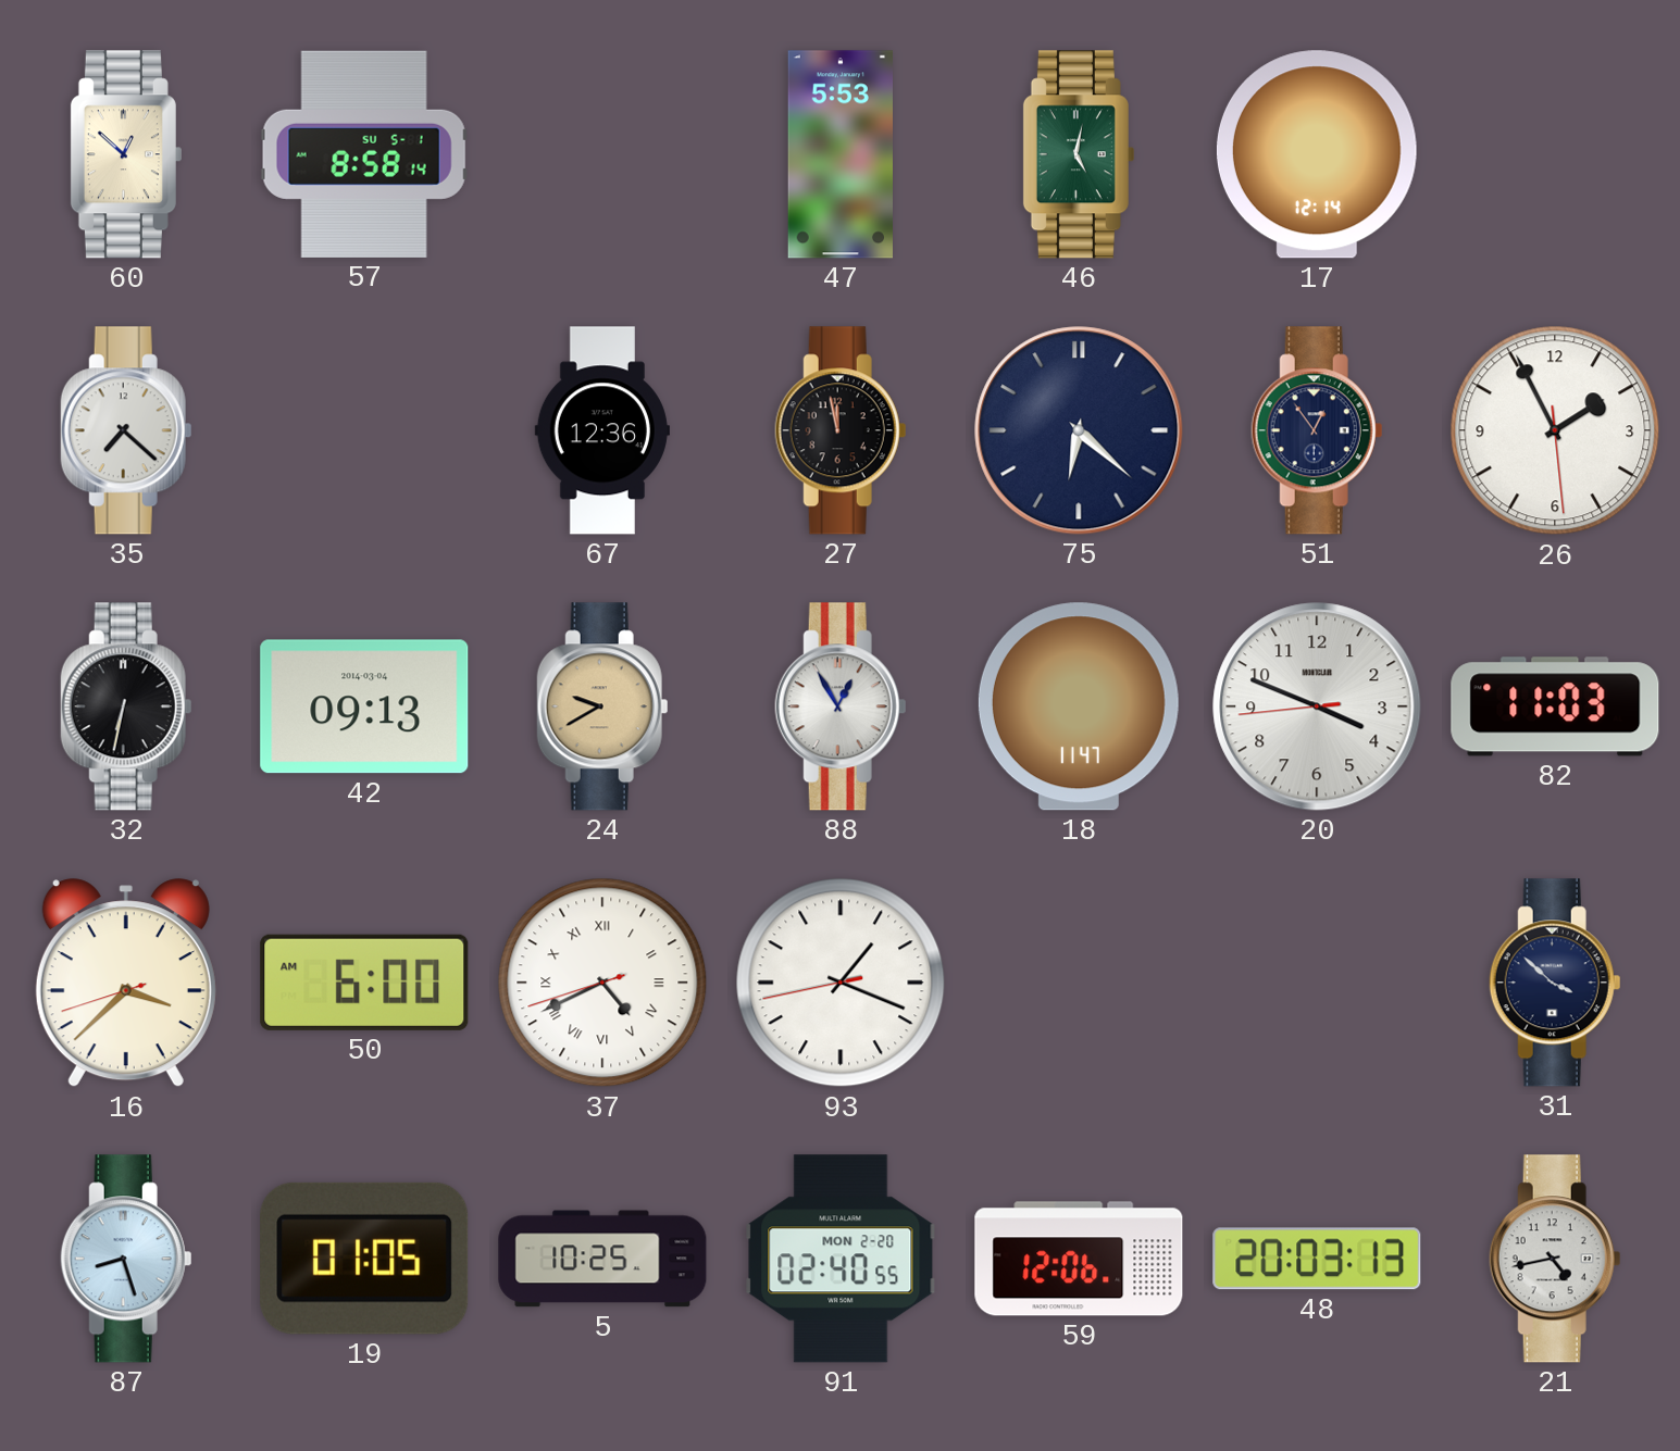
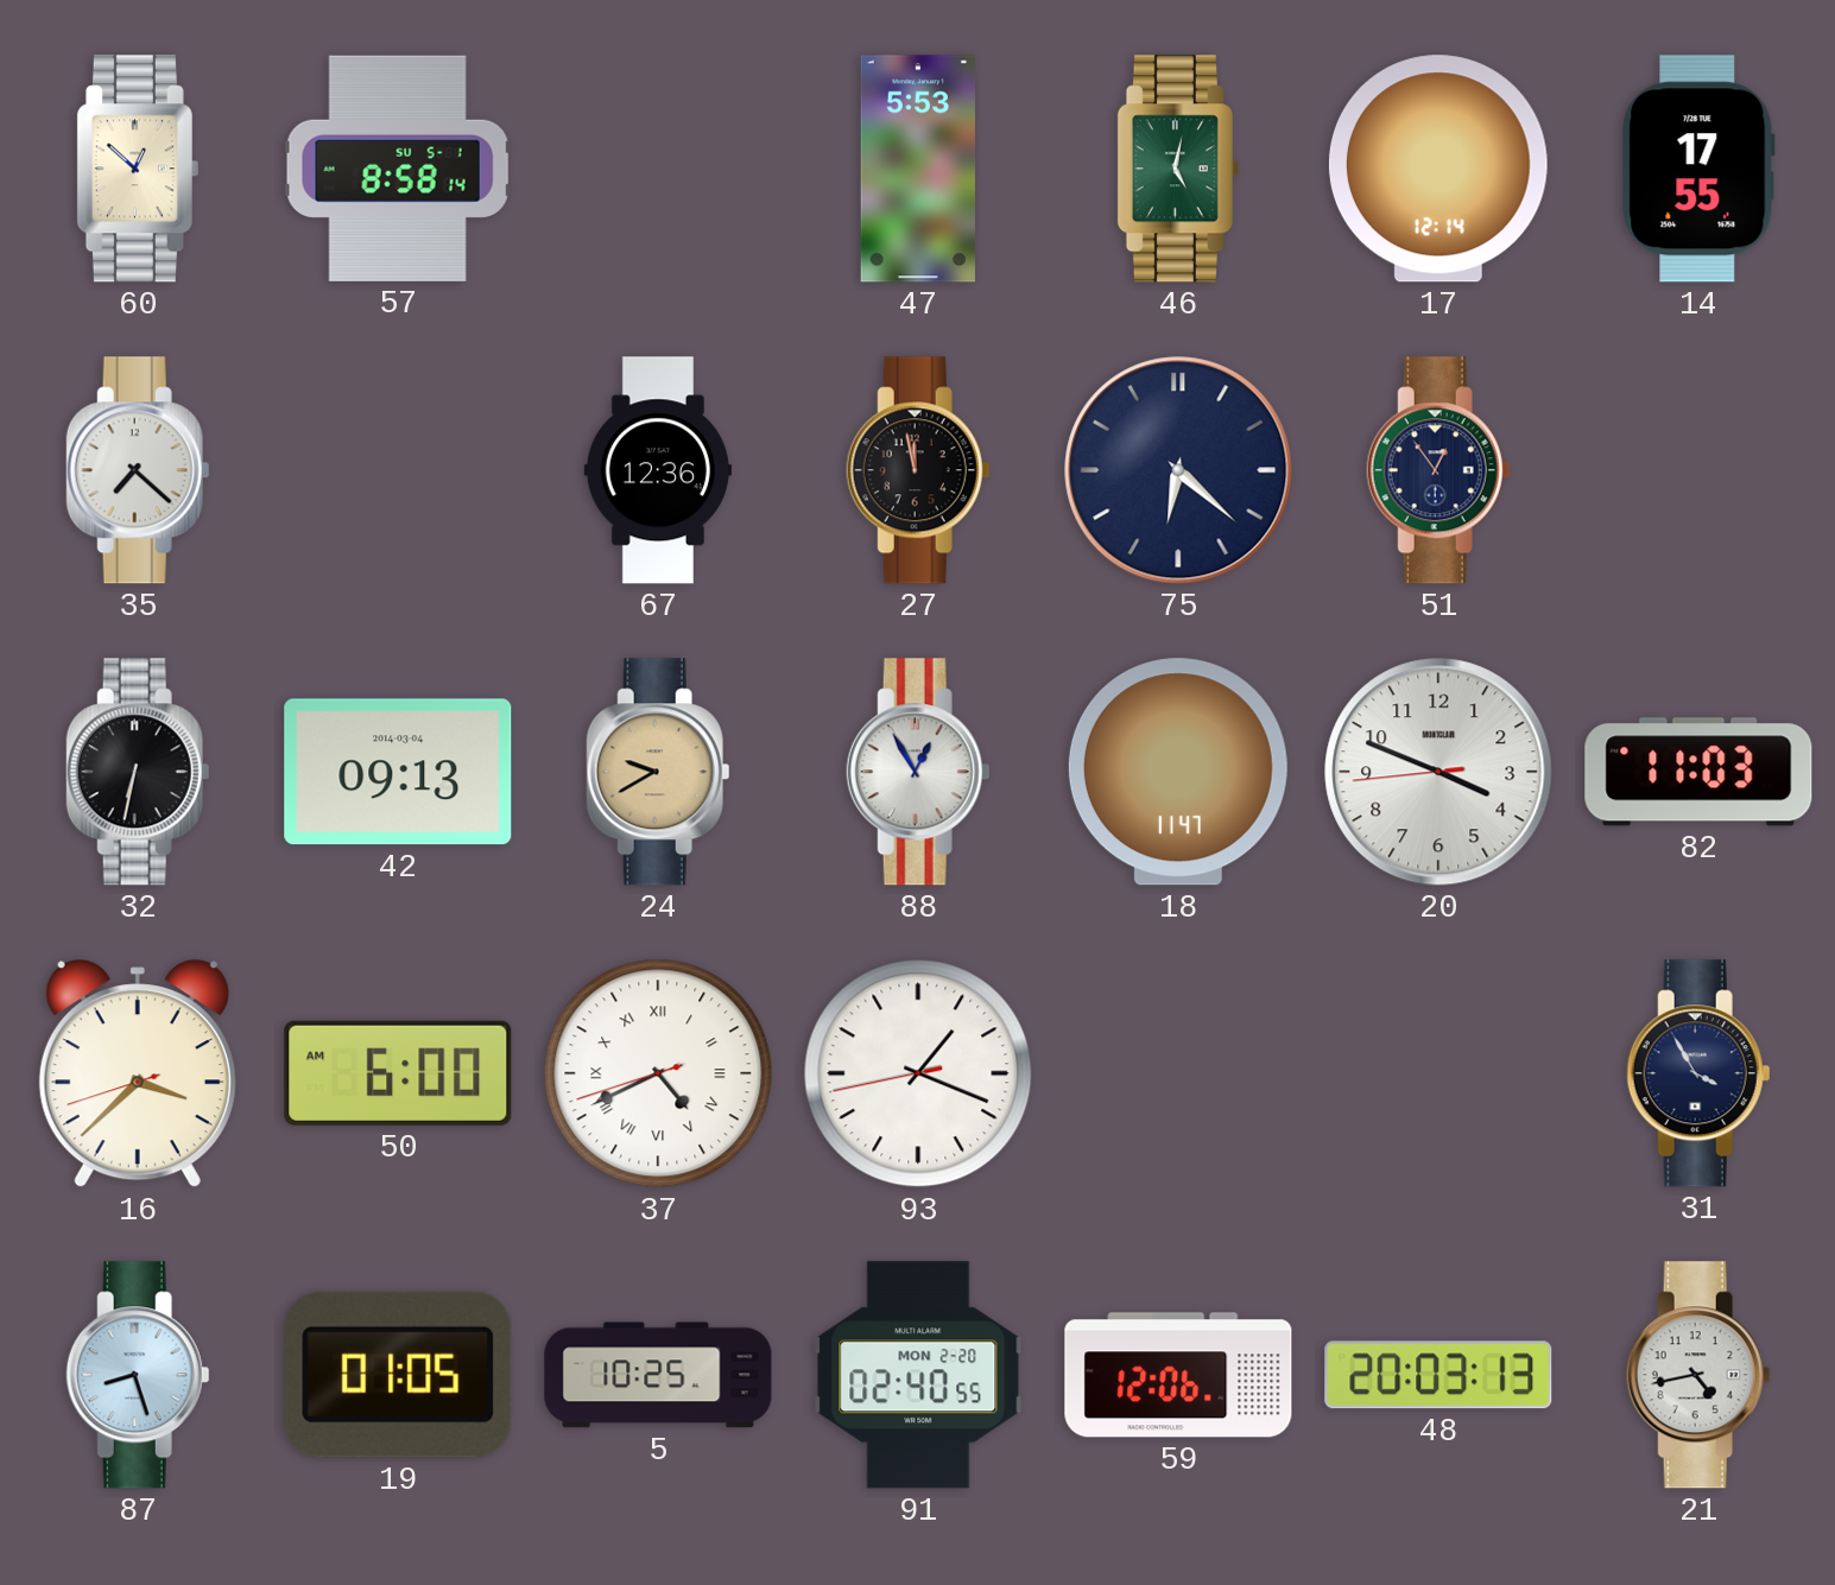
14: none -> 17:55
26: 1:55 -> none
31: 3:52 -> 3:55
